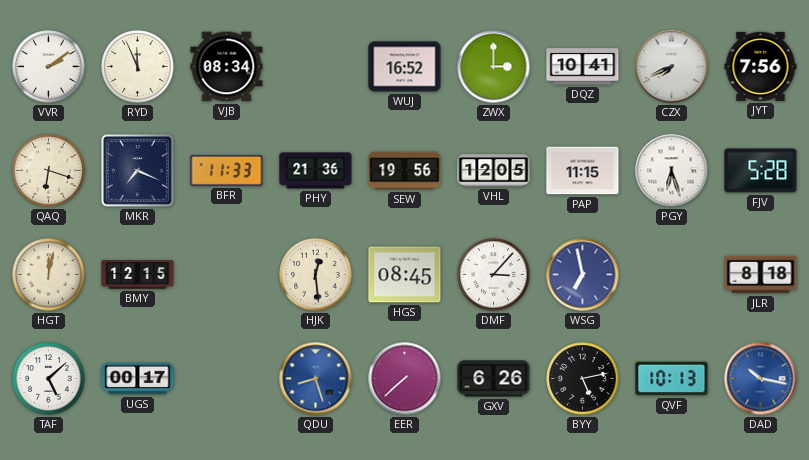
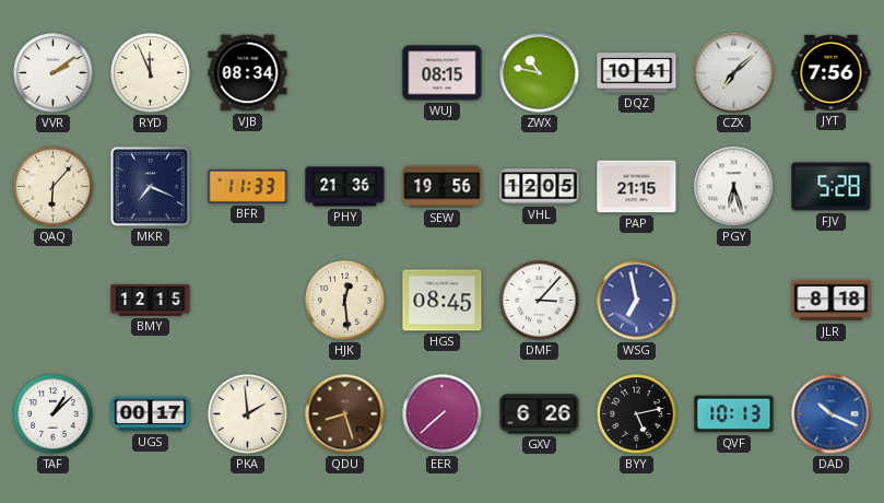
WUJ: 16:52 -> 08:15
ZWX: 3:00 -> 10:47
CZX: 7:41 -> 7:08
QAQ: 6:18 -> 6:07
PAP: 11:15 -> 21:15
HGT: 12:02 -> none
TAF: 5:08 -> 1:08
PKA: none -> 1:59
QDU dial: blue -> brown
DAD: 10:17 -> 10:19
